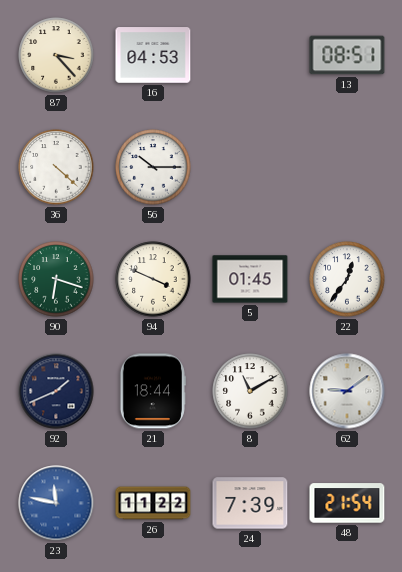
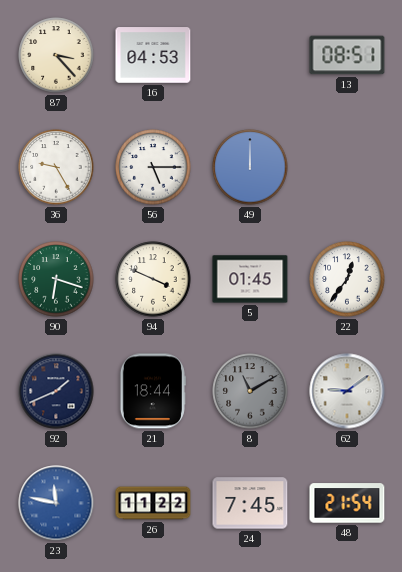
36: 4:22 -> 9:25
56: 10:15 -> 5:15
49: none -> 12:00
8 dial: white -> grey
24: 7:39 -> 7:45
